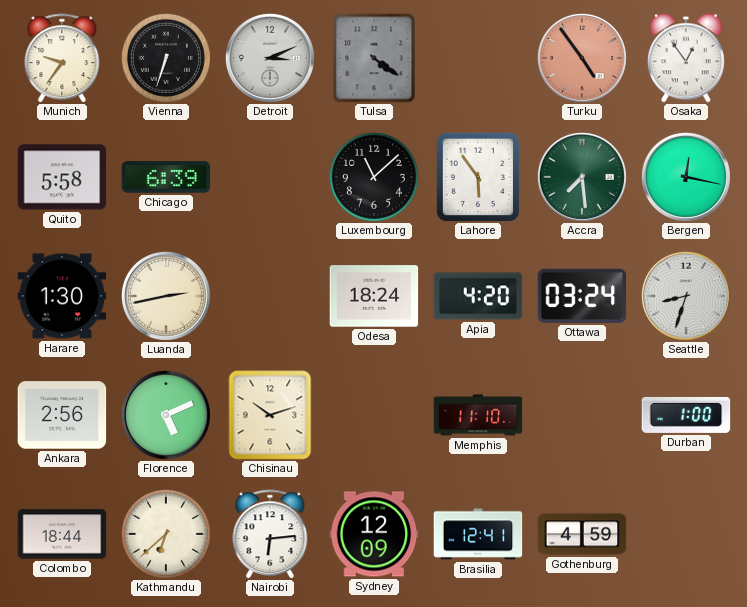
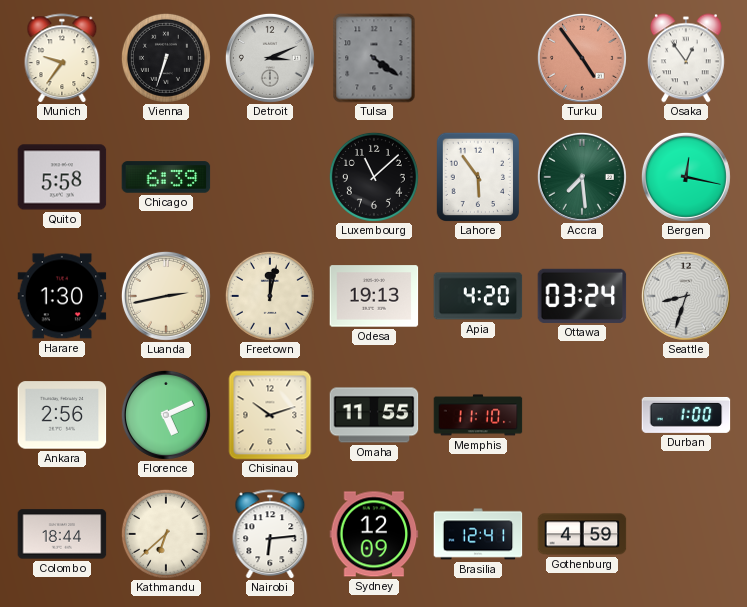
Freetown: none -> 12:02
Odesa: 18:24 -> 19:13
Omaha: none -> 11:55
